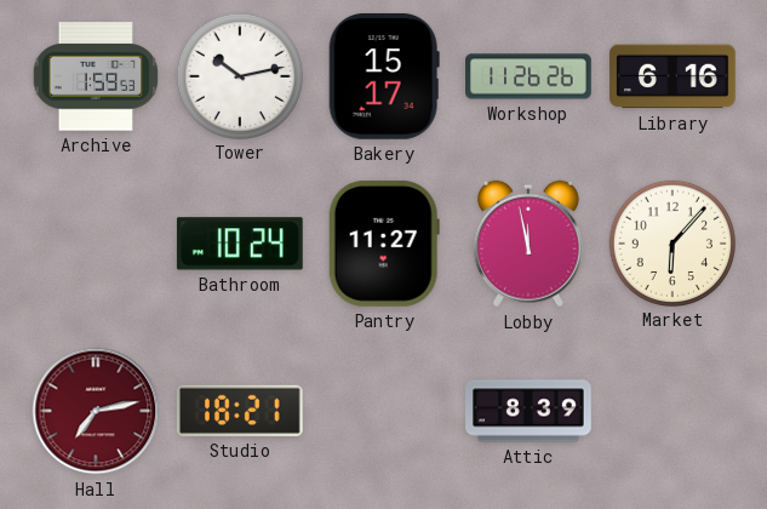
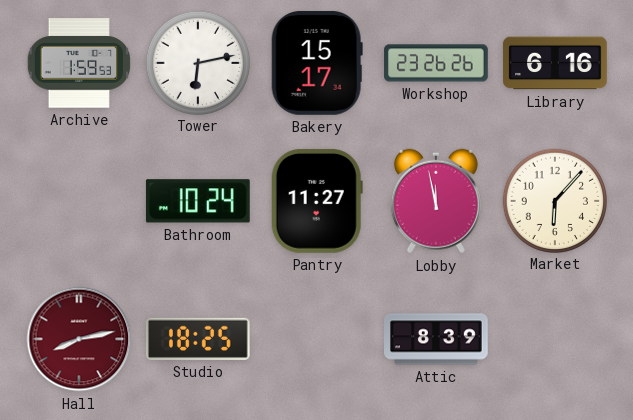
Tower: 10:13 -> 6:13
Workshop: 11:26 -> 23:26
Hall: 7:13 -> 8:13
Studio: 18:21 -> 18:25
